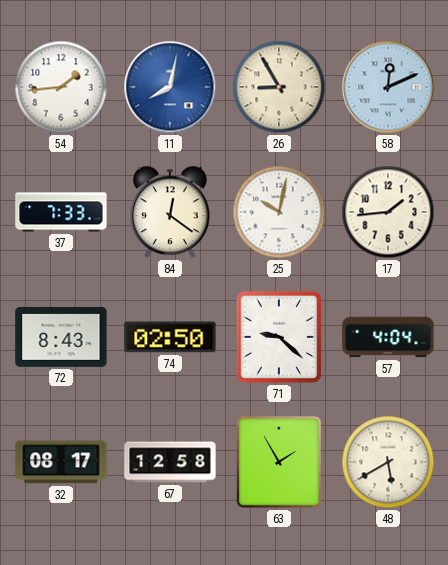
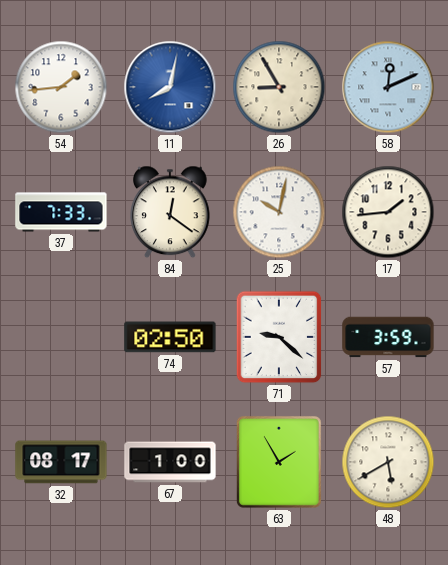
72: 8:43 -> none
57: 4:04 -> 3:59
67: 12:58 -> 1:00
